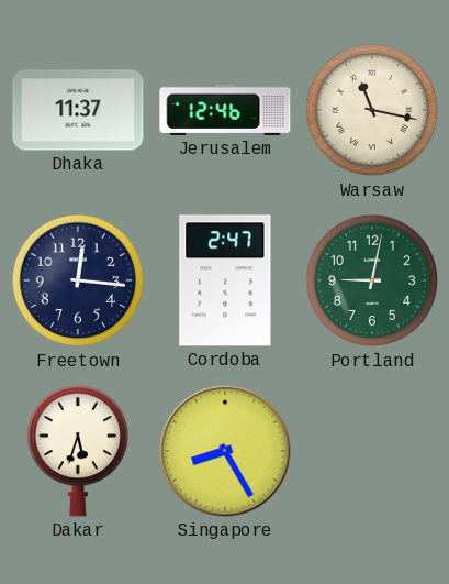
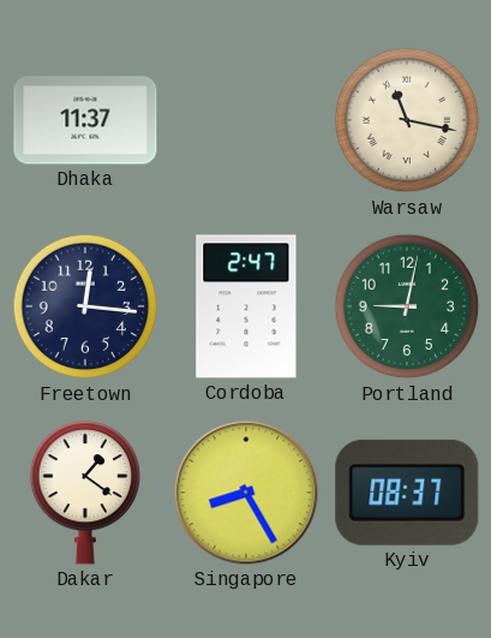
Jerusalem: 12:46 -> none
Dakar: 5:33 -> 1:21
Kyiv: none -> 08:37
